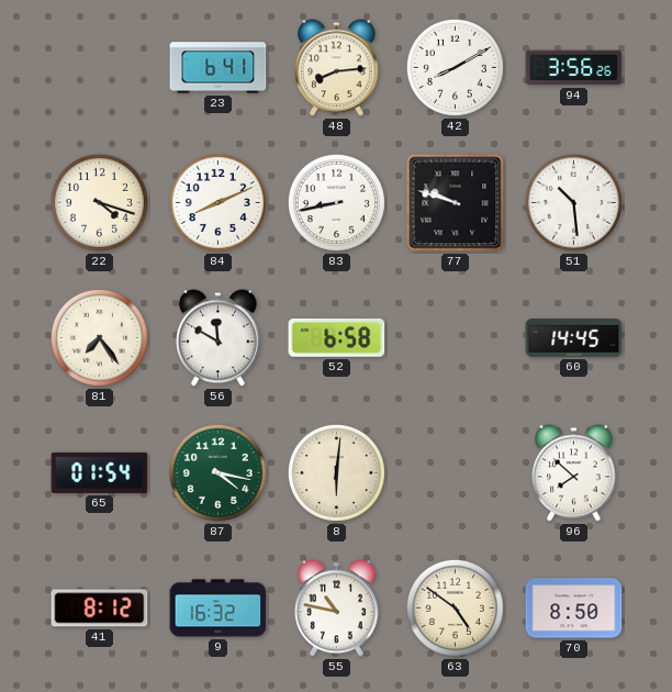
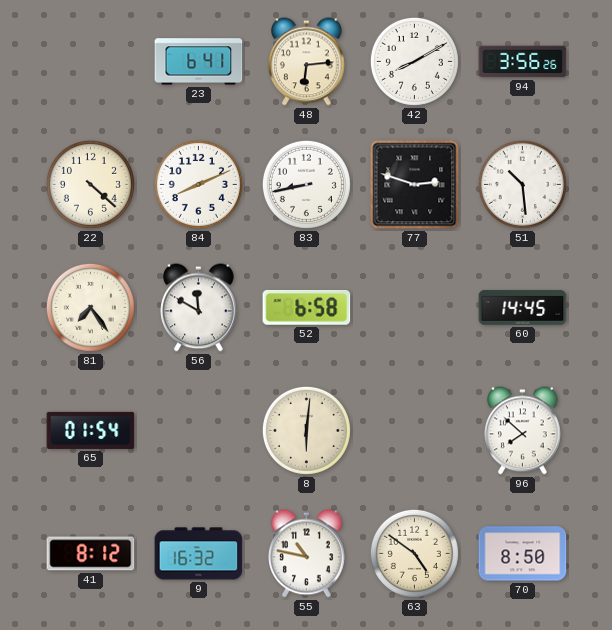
48: 8:14 -> 6:14
22: 4:18 -> 4:22
77: 9:48 -> 2:48
87: 4:17 -> none
